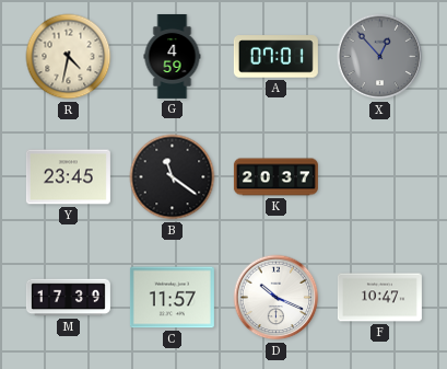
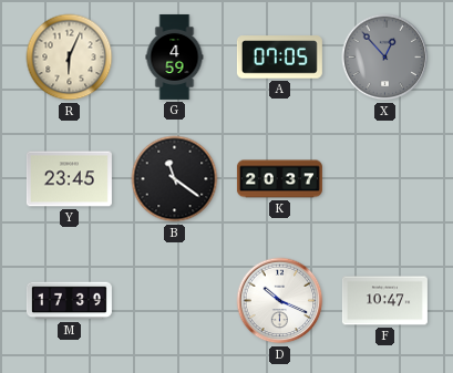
R: 4:32 -> 6:04
A: 07:01 -> 07:05
C: 11:57 -> none
